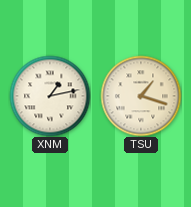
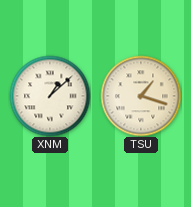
XNM: 1:13 -> 1:08
